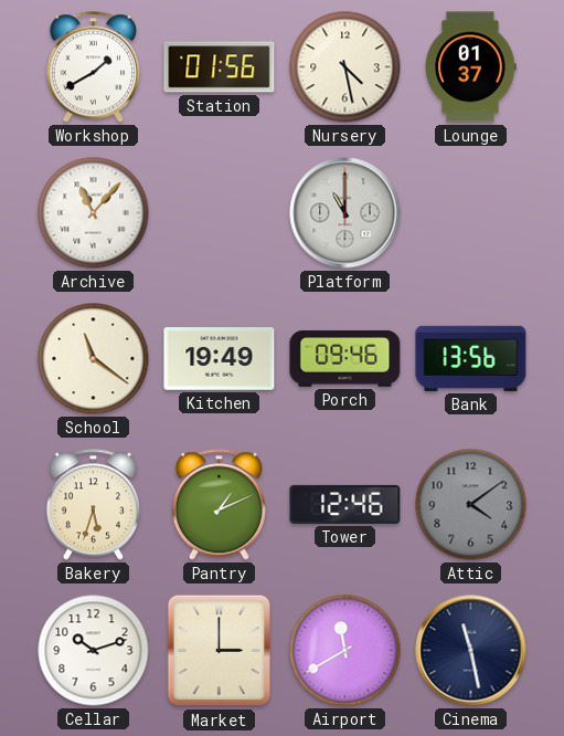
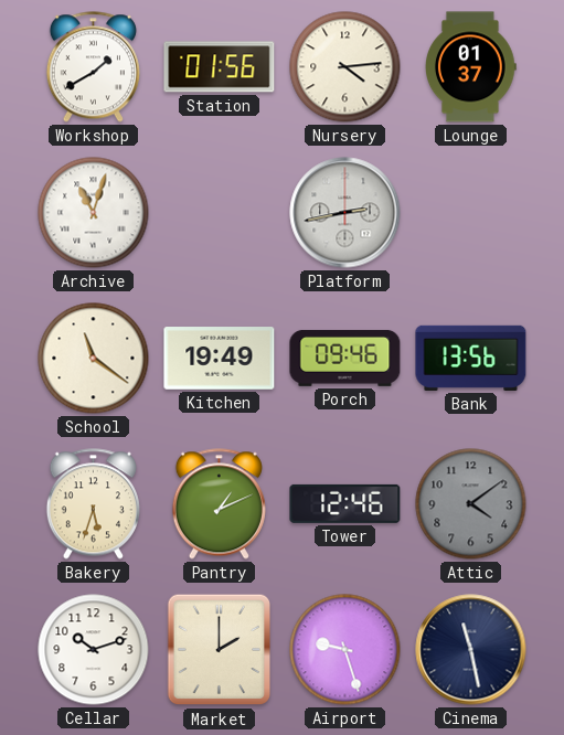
Nursery: 4:28 -> 4:14
Archive: 11:07 -> 11:03
Platform: 11:00 -> 2:43
Market: 3:00 -> 2:00
Airport: 11:40 -> 9:27
